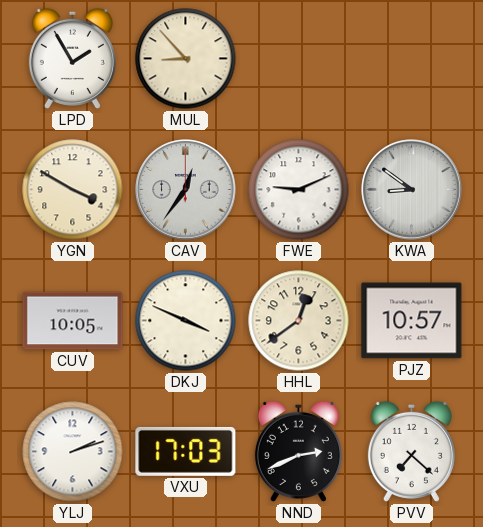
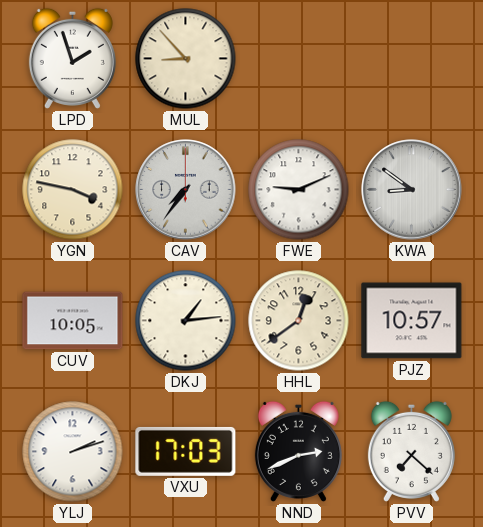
LPD: 1:55 -> 1:57
YGN: 3:50 -> 3:47
CAV: 12:36 -> 7:36
DKJ: 3:49 -> 1:14
